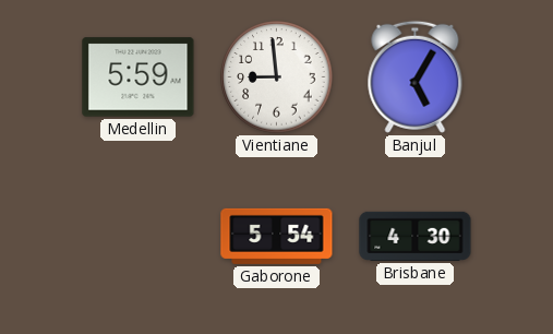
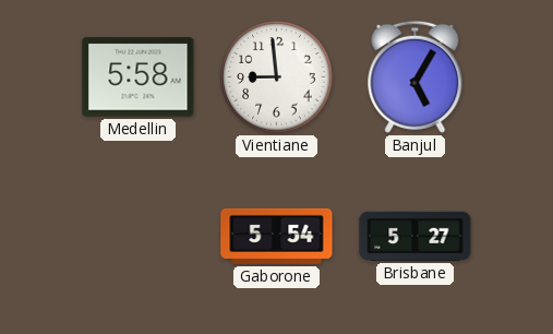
Medellin: 5:59 -> 5:58
Brisbane: 4:30 -> 5:27
